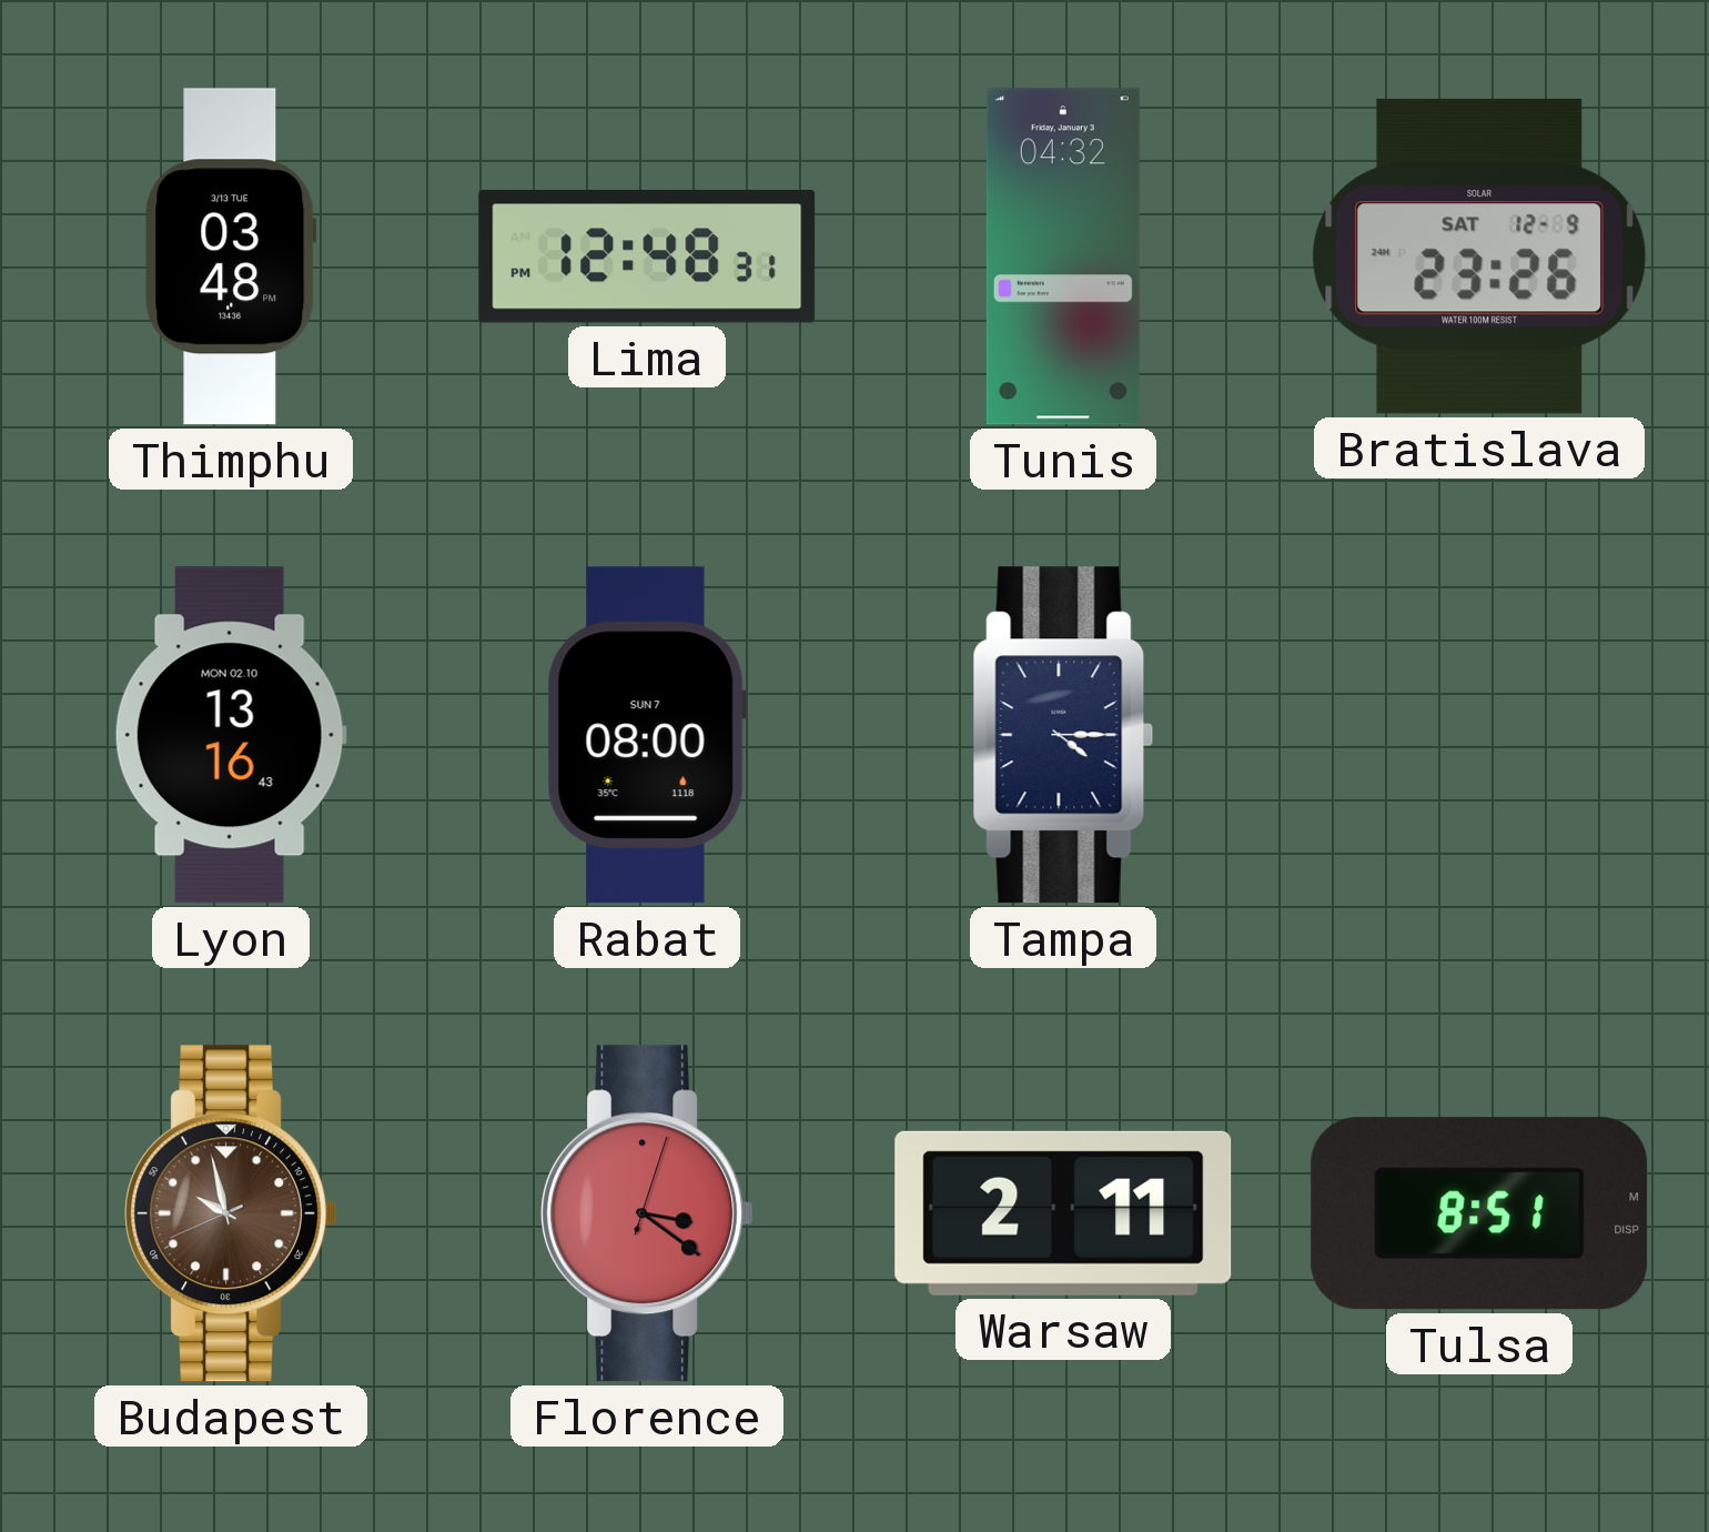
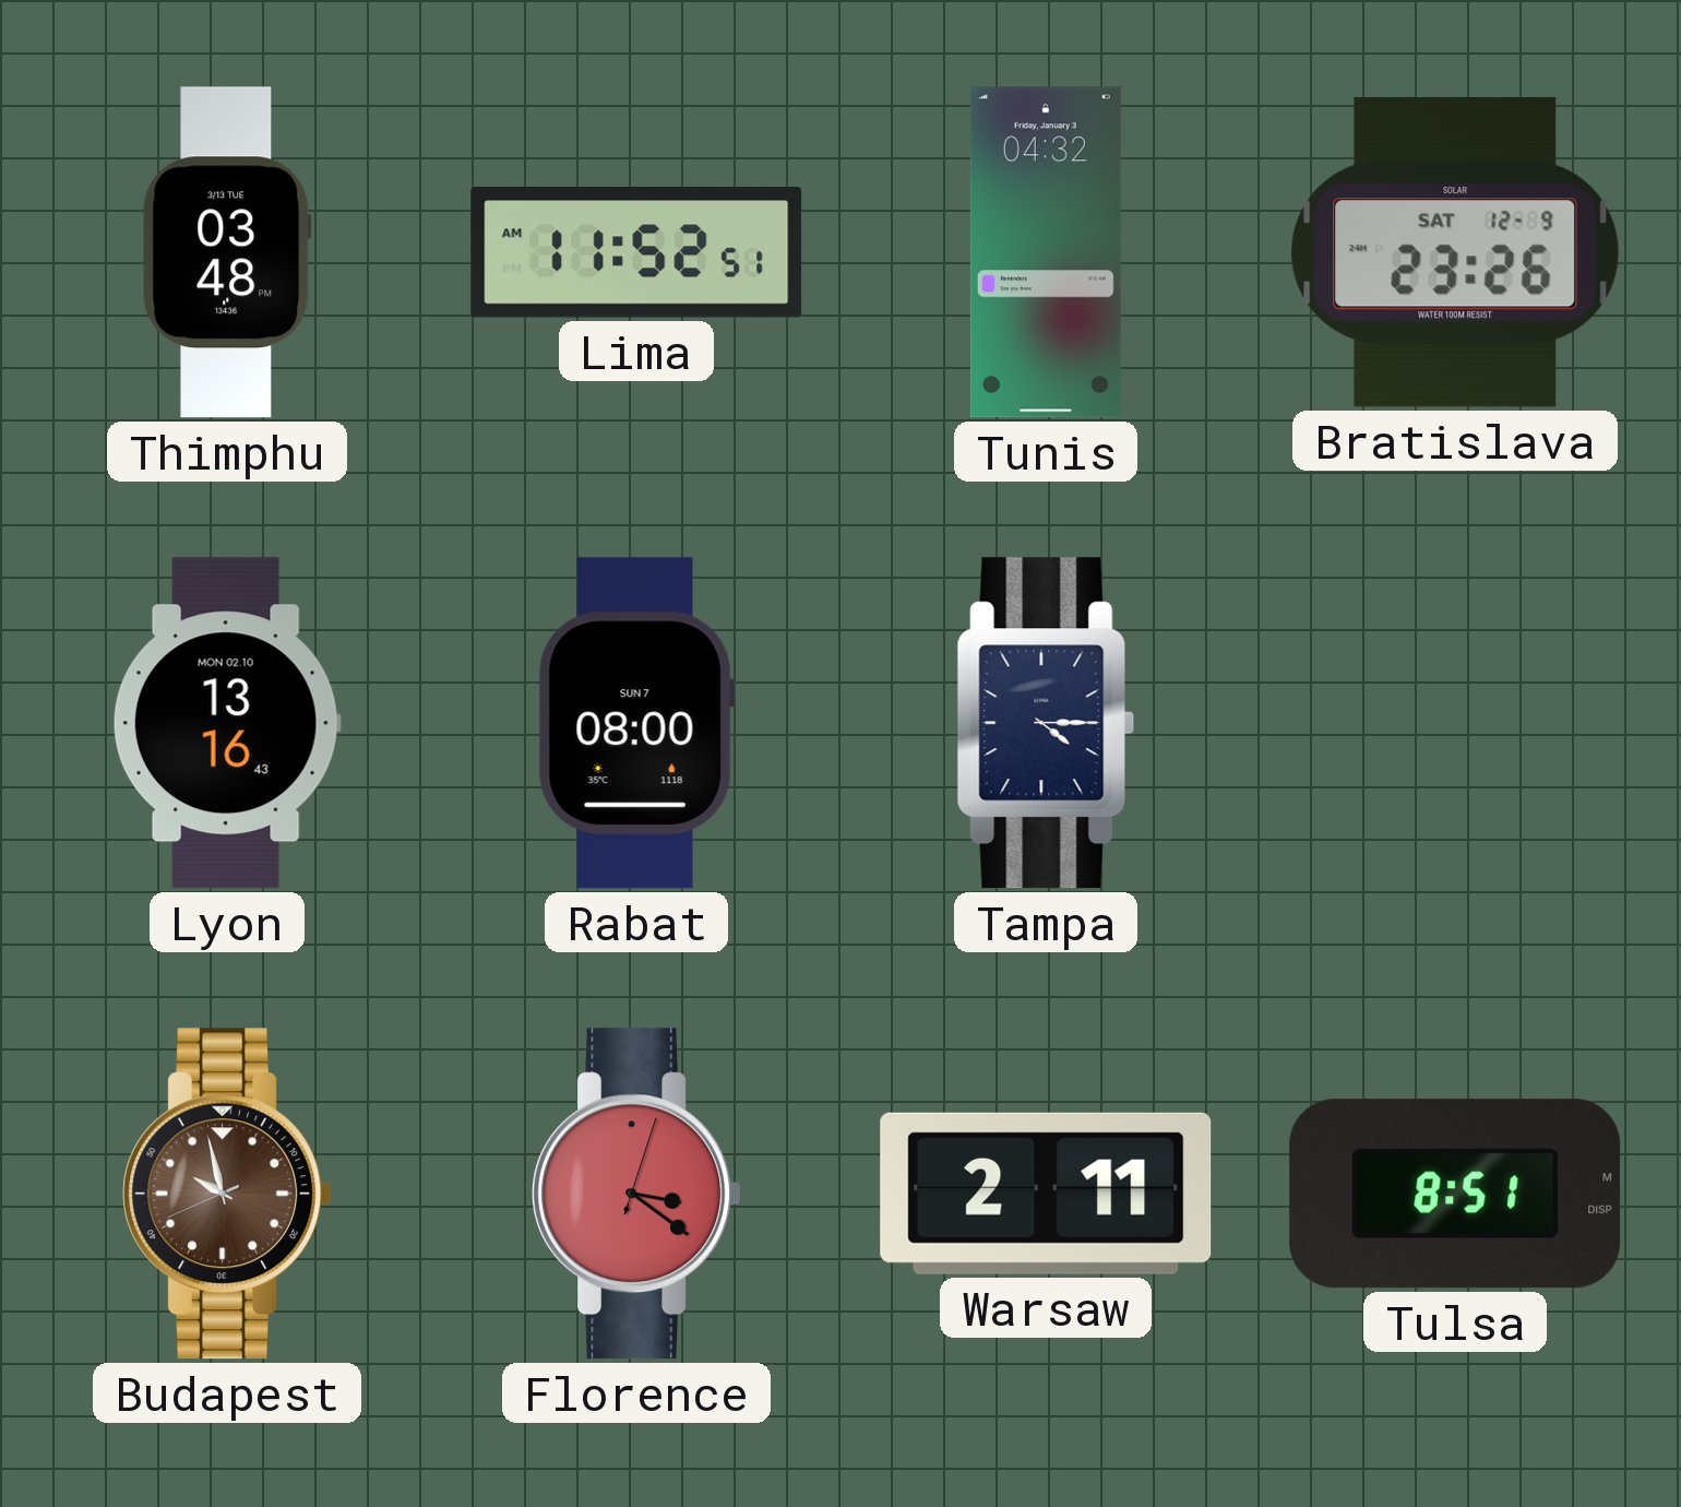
Lima: 12:48 -> 11:52
